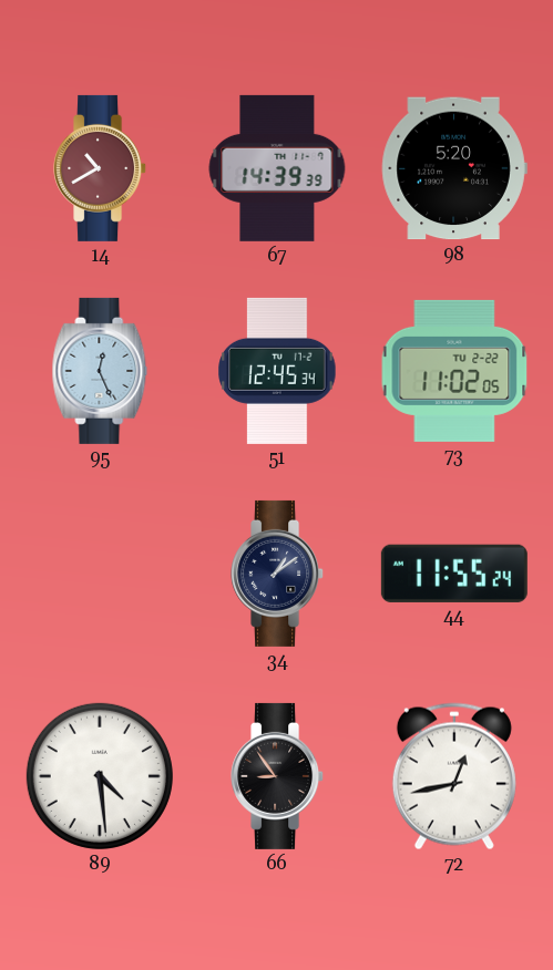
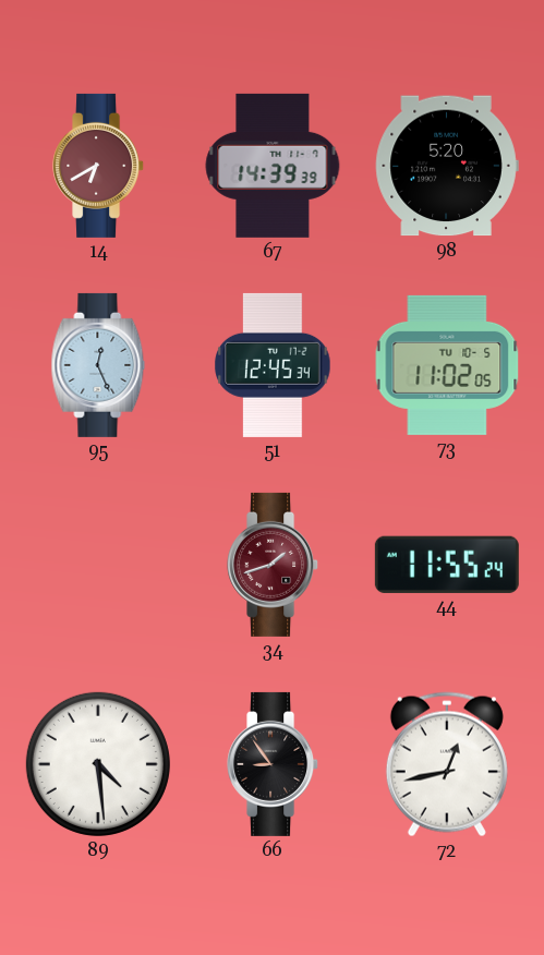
14: 10:40 -> 6:40
73 date: TU 2-22 -> TU 10-5
34: 1:09 -> 1:42
34 dial: navy -> burgundy
